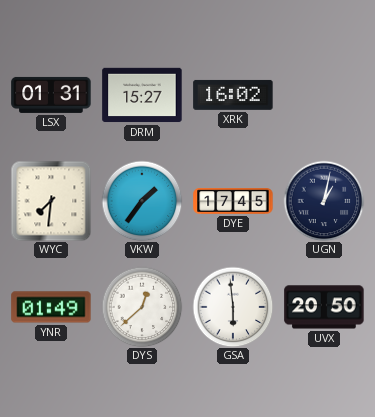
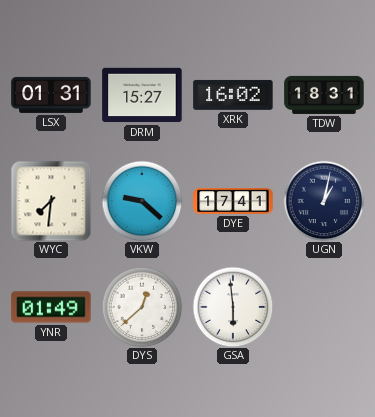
TDW: none -> 18:31
VKW: 1:36 -> 9:22
DYE: 17:45 -> 17:41
UVX: 20:50 -> none
